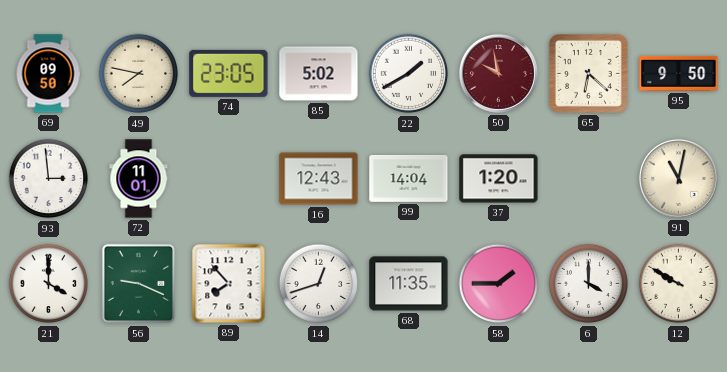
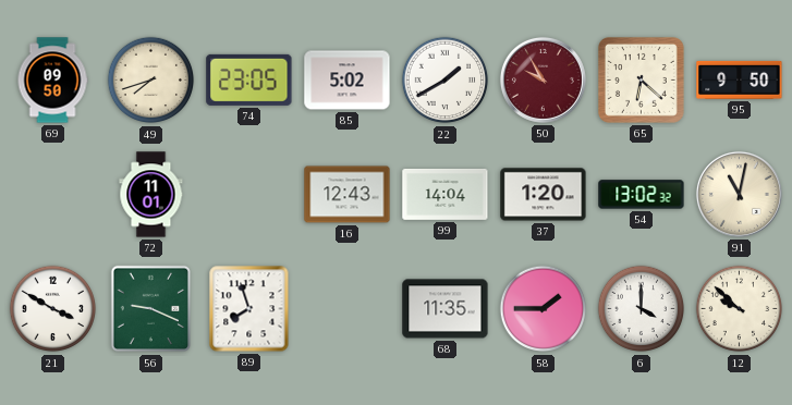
49: 7:47 -> 7:42
50: 9:58 -> 9:55
93: 2:59 -> none
54: none -> 13:02
21: 4:00 -> 3:50
89: 7:53 -> 7:57
14: 12:42 -> none
12: 9:50 -> 9:52
